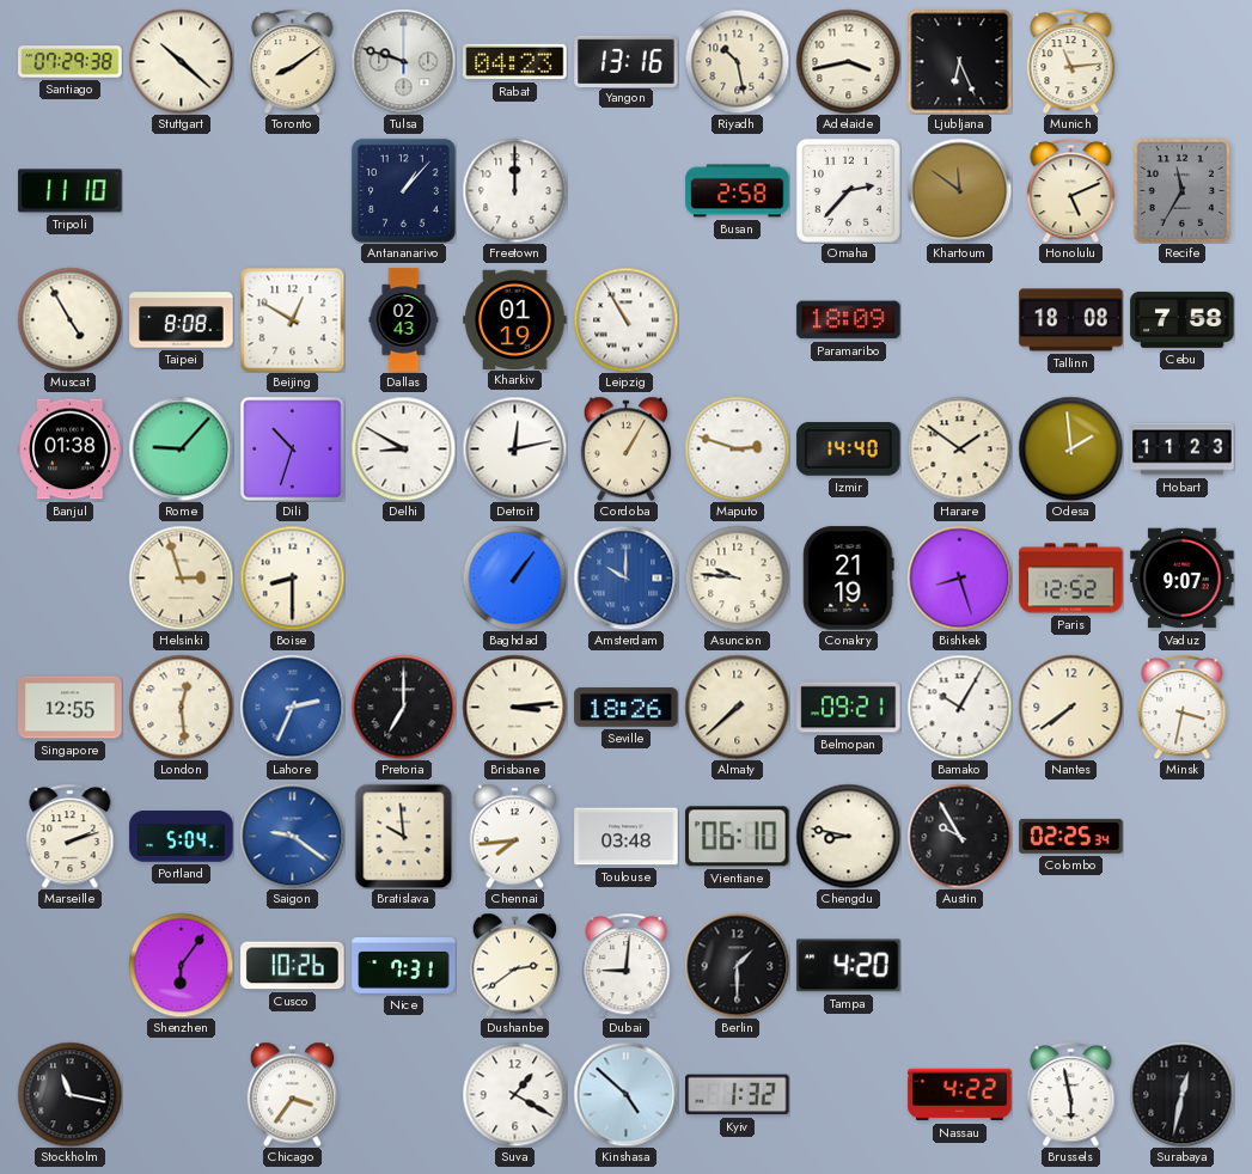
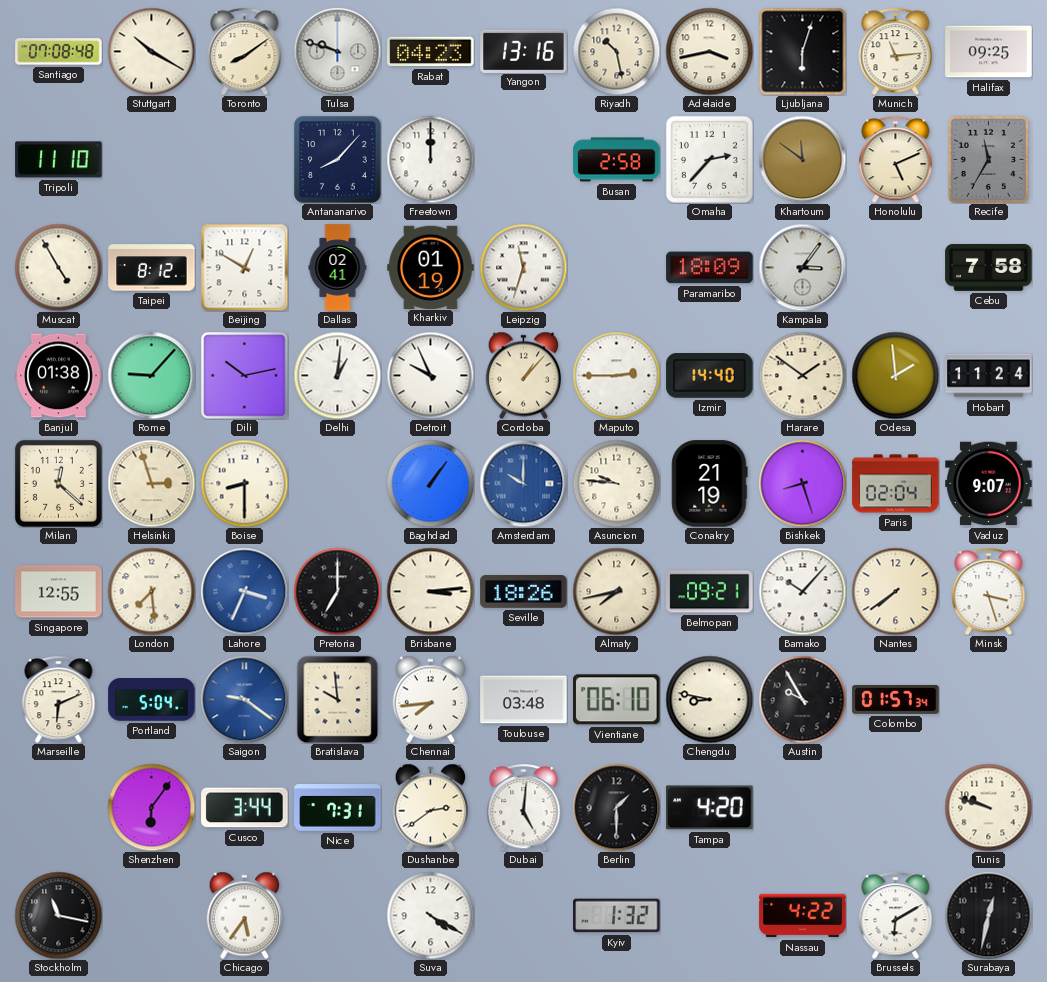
Santiago: 07:29 -> 07:08
Stuttgart: 10:22 -> 10:20
Ljubljana: 6:26 -> 6:03
Halifax: none -> 09:25
Antananarivo: 1:07 -> 8:07
Taipei: 8:08 -> 8:12
Dallas: 02:43 -> 02:41
Leipzig: 10:55 -> 11:33
Kampala: none -> 3:06
Tallinn: 18:08 -> none
Dili: 10:33 -> 10:13
Delhi: 8:50 -> 1:01
Detroit: 12:13 -> 9:56
Cordoba: 1:05 -> 1:07
Maputo: 2:48 -> 2:45
Hobart: 11:23 -> 11:24
Milan: none -> 12:22
Paris: 12:52 -> 02:04
London: 12:29 -> 7:29
Lahore: 2:34 -> 3:34
Almaty: 7:38 -> 7:43
Bamako: 10:05 -> 10:07
Minsk: 3:32 -> 3:27
Marseille: 2:12 -> 6:11
Colombo: 02:25 -> 01:57
Cusco: 10:26 -> 3:44
Dubai: 9:01 -> 5:01
Tunis: none -> 9:48
Chicago: 3:36 -> 5:36
Suva: 1:20 -> 4:20
Kinshasa: 4:52 -> none
Brussels: 5:58 -> 6:10
